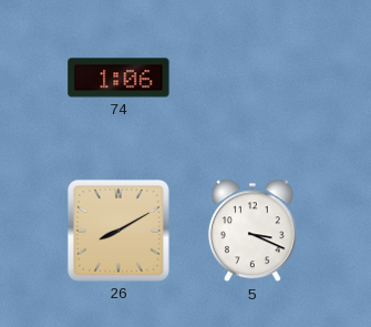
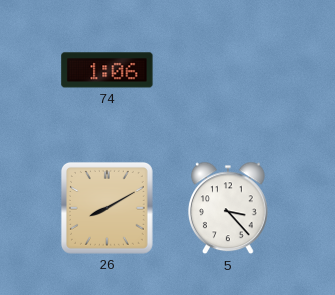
5: 3:19 -> 3:23
